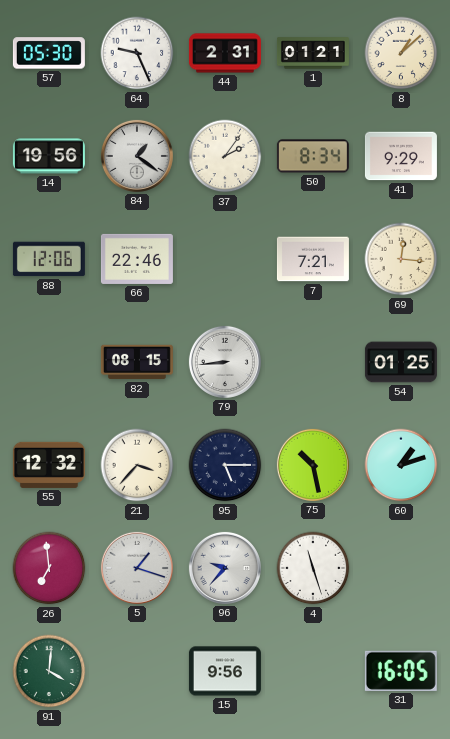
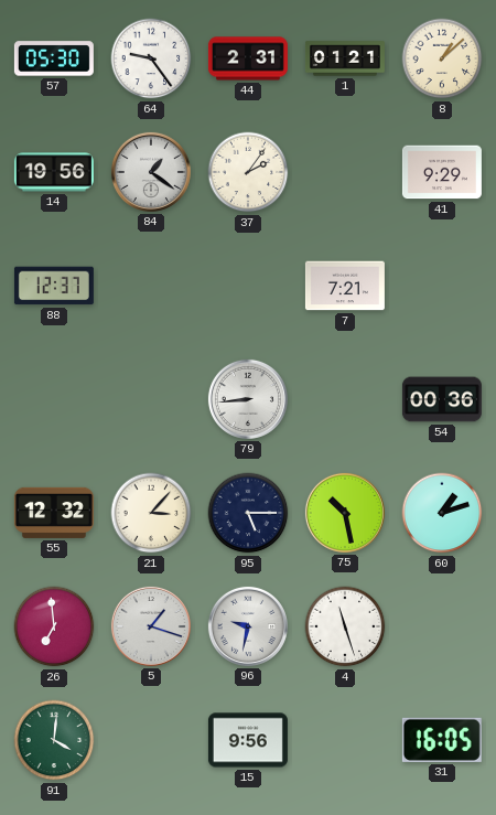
64: 9:26 -> 9:24
50: 8:34 -> none
88: 12:06 -> 12:37
66: 22:46 -> none
69: 12:16 -> none
82: 08:15 -> none
54: 01:25 -> 00:36
21: 3:37 -> 3:07
96: 9:37 -> 9:32
